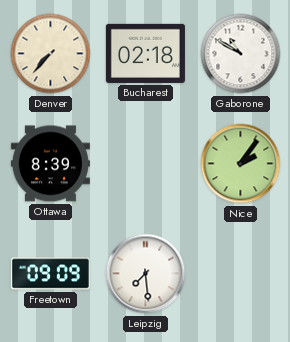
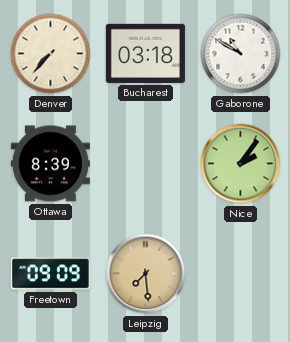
Bucharest: 02:18 -> 03:18
Leipzig dial: white -> champagne
